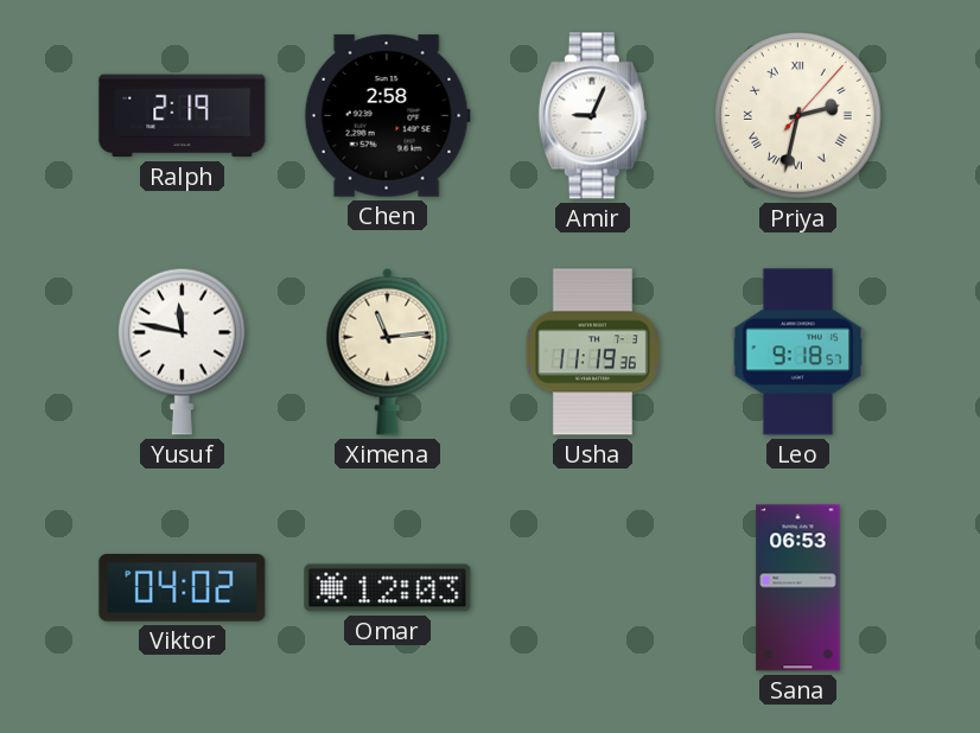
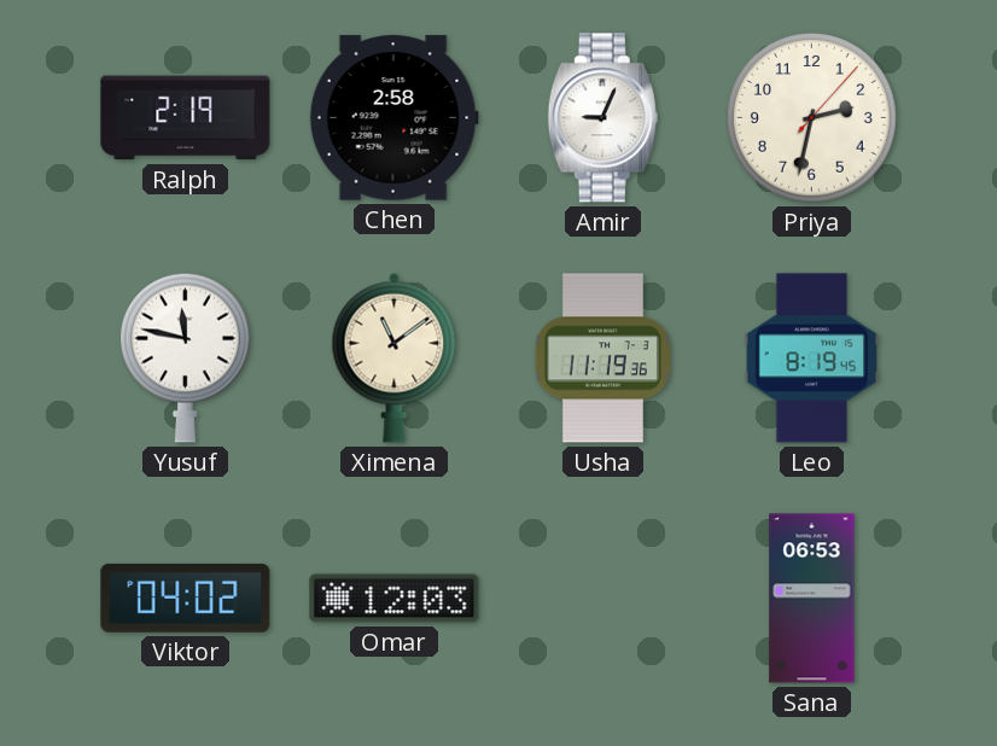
Priya numerals: Roman -> Arabic
Ximena: 11:14 -> 11:09
Leo: 9:18 -> 8:19
